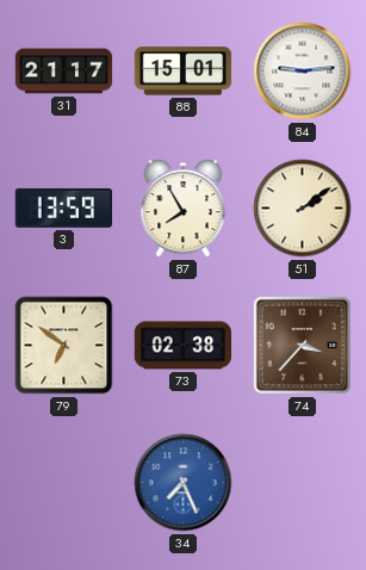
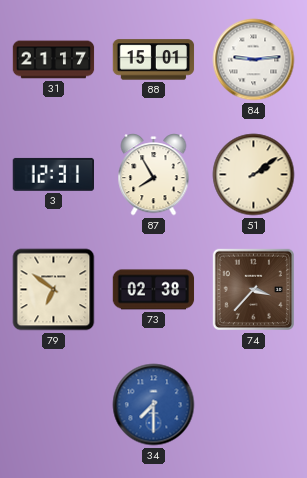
3: 13:59 -> 12:31
34: 7:26 -> 7:30
